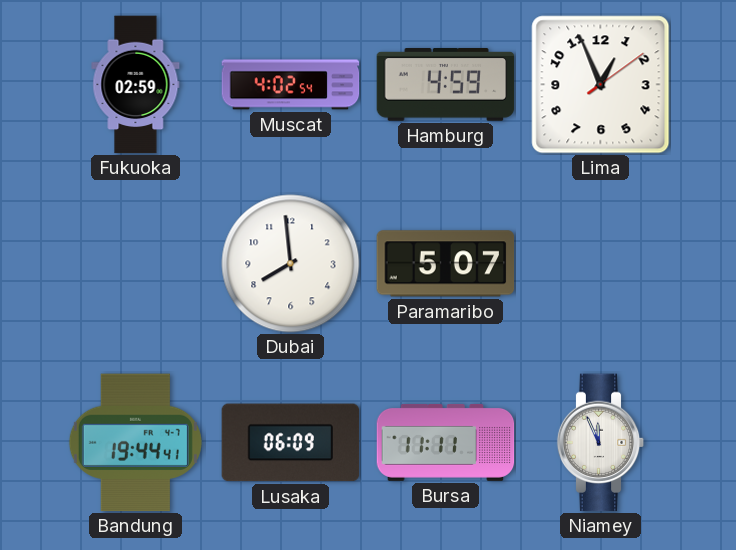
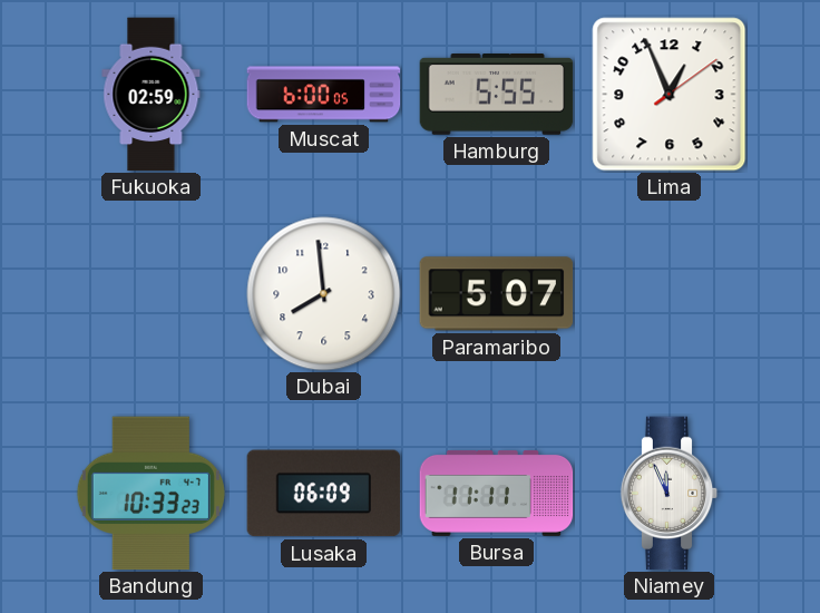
Muscat: 4:02 -> 6:00
Hamburg: 4:59 -> 5:55
Bandung: 19:44 -> 10:33
